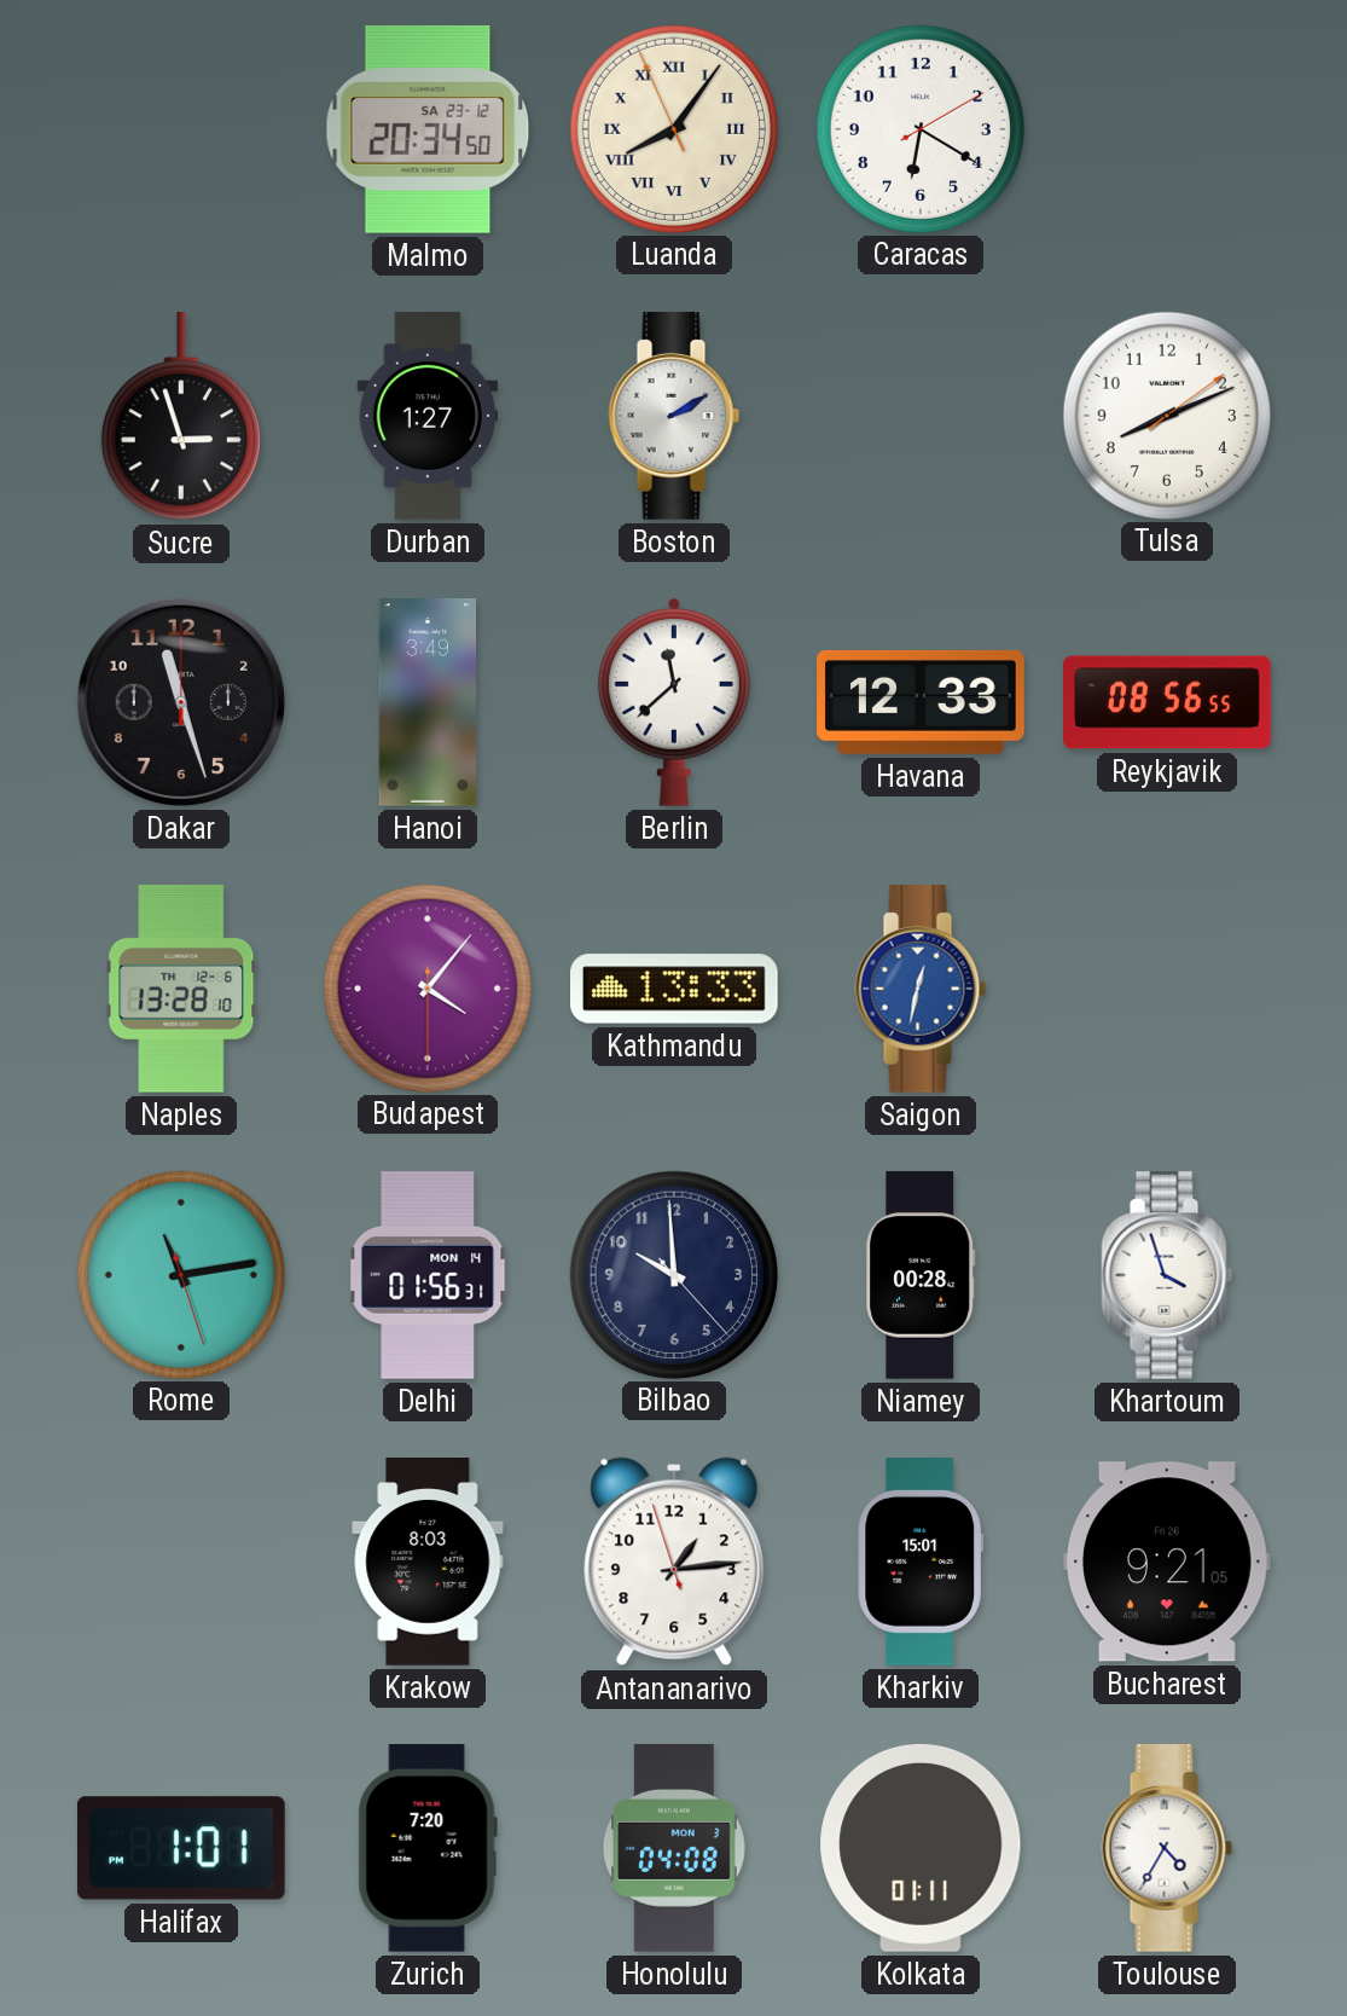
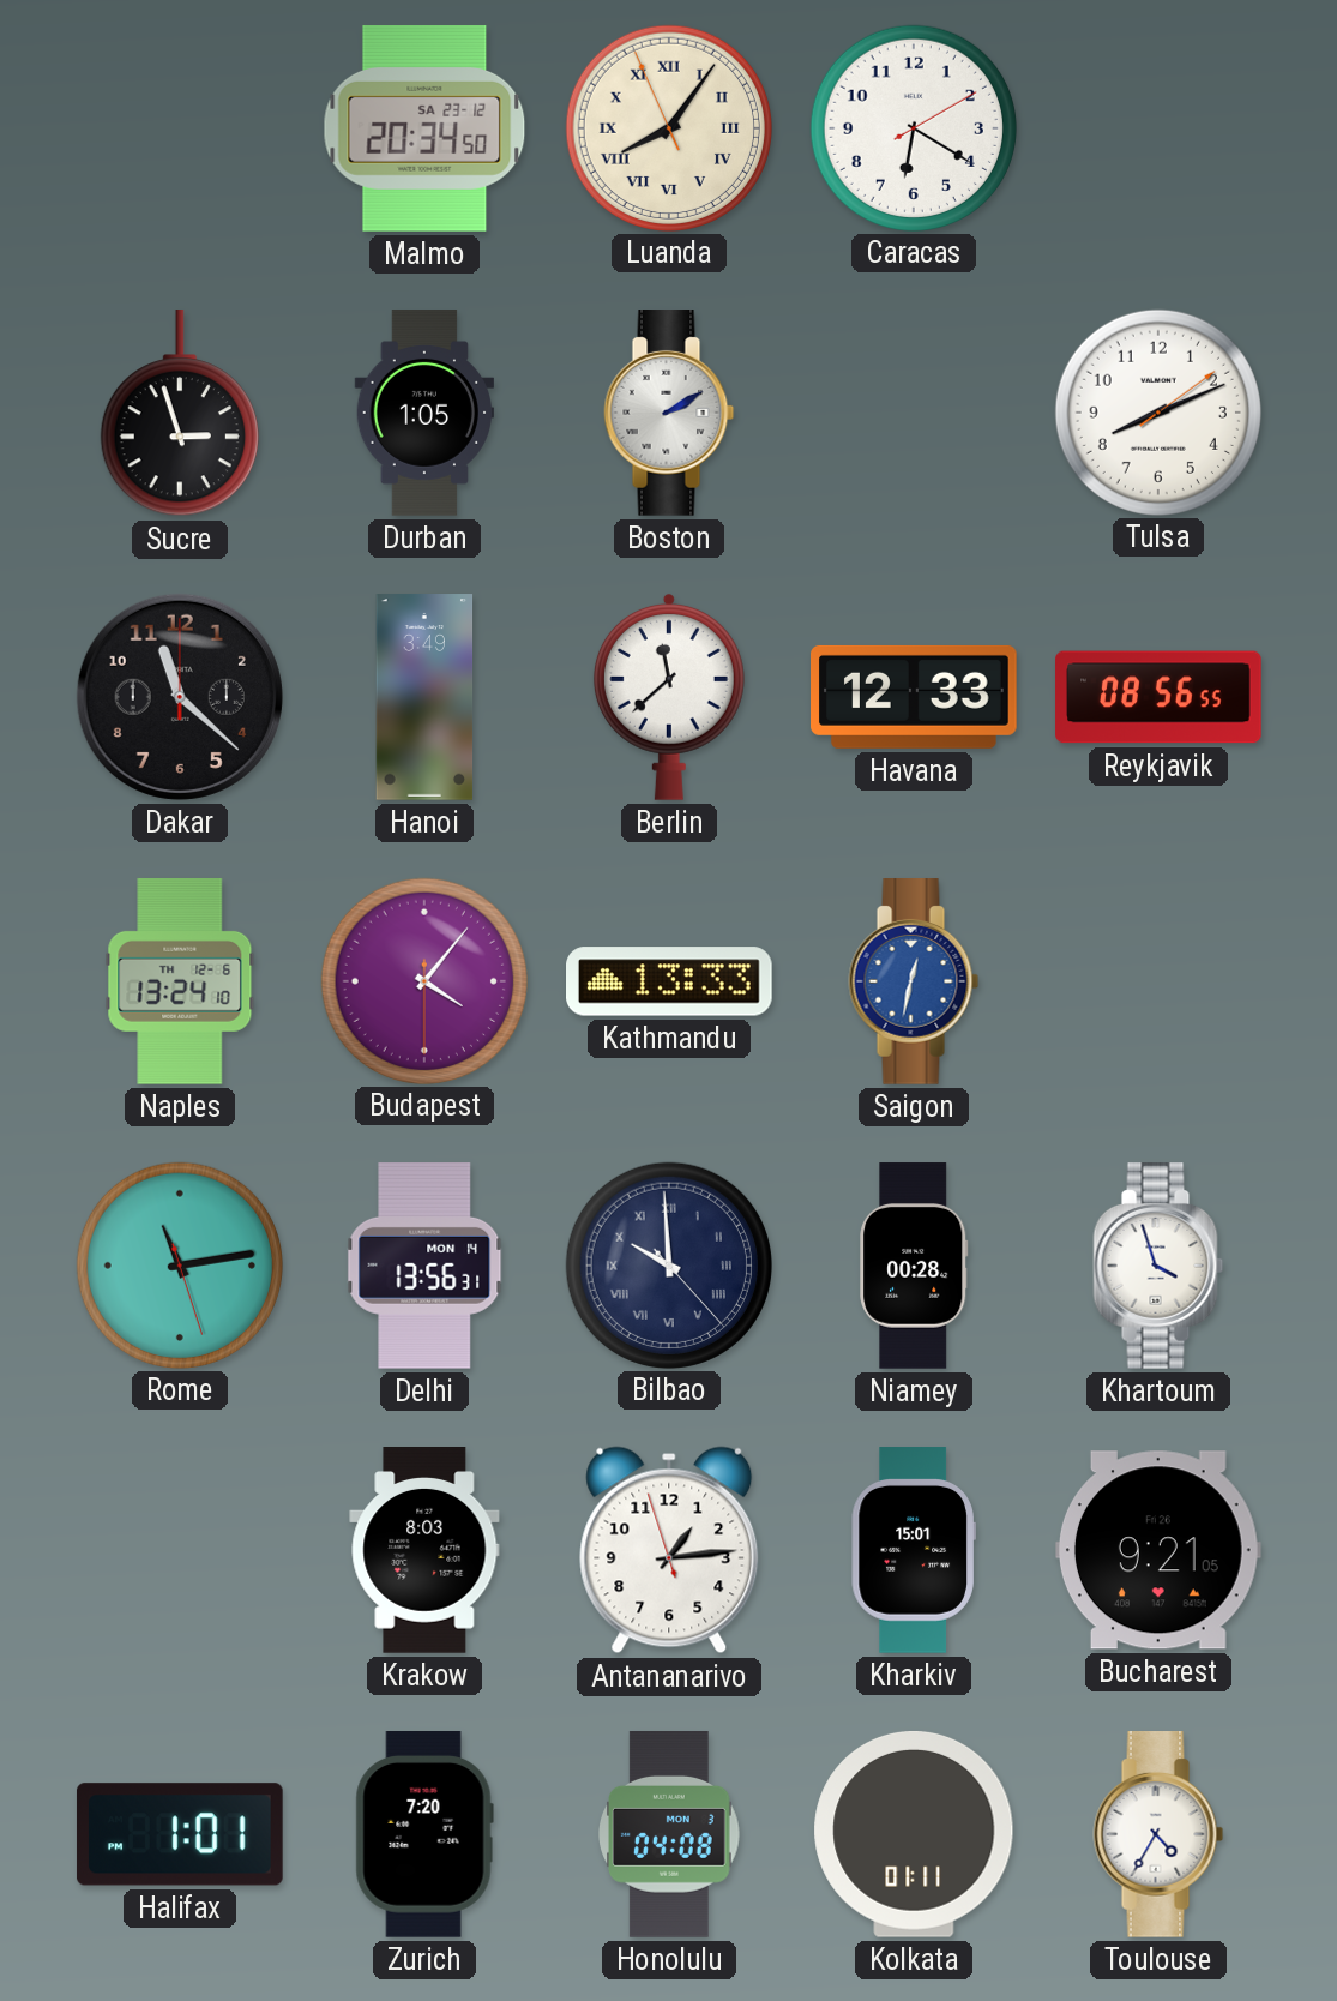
Durban: 1:27 -> 1:05
Dakar: 11:27 -> 11:22
Naples: 13:28 -> 13:24
Delhi: 01:56 -> 13:56
Bilbao numerals: Arabic -> Roman
